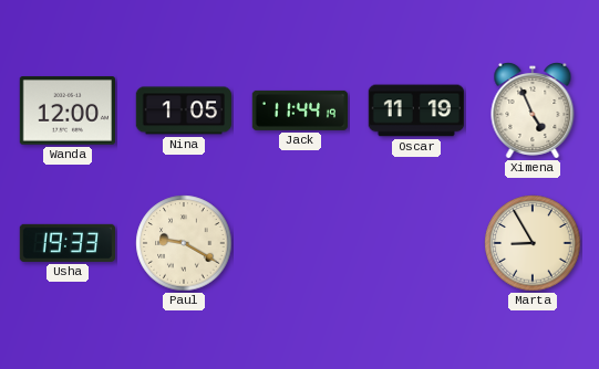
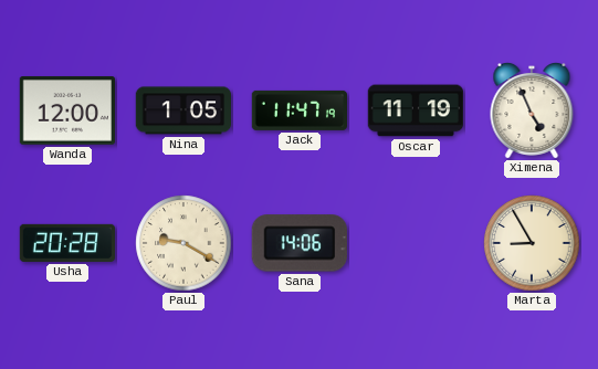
Jack: 11:44 -> 11:47
Usha: 19:33 -> 20:28
Sana: none -> 14:06
